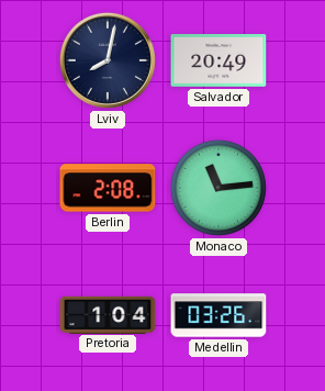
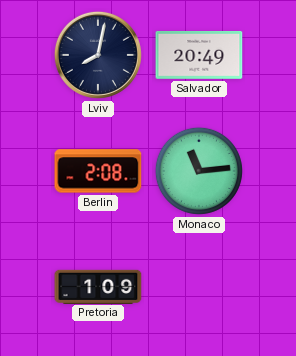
Pretoria: 1:04 -> 1:09
Medellin: 03:26 -> none
